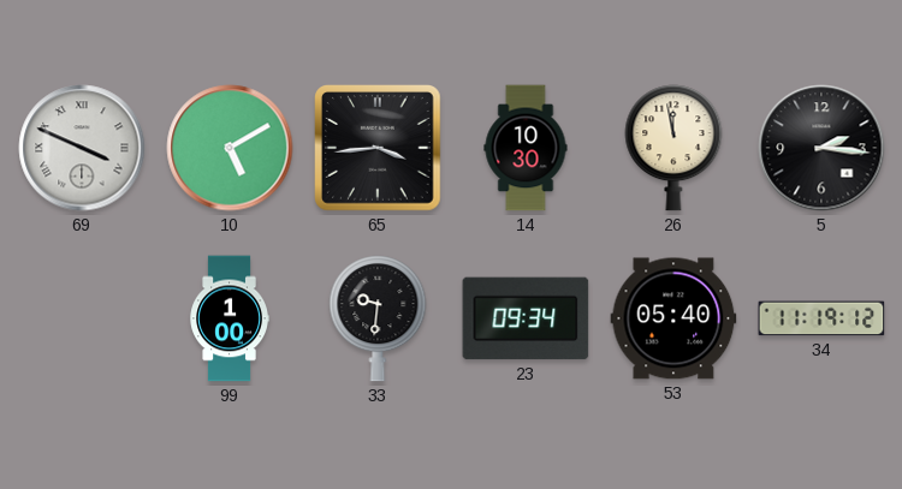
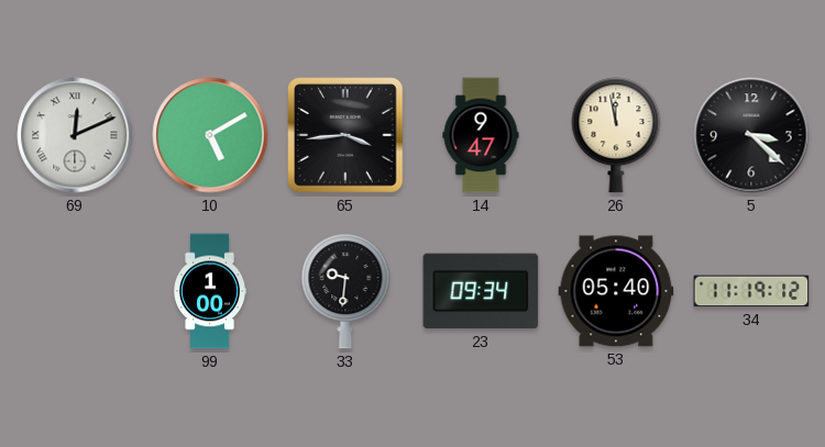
69: 3:49 -> 12:11
14: 10:30 -> 9:47
5: 2:16 -> 3:22
